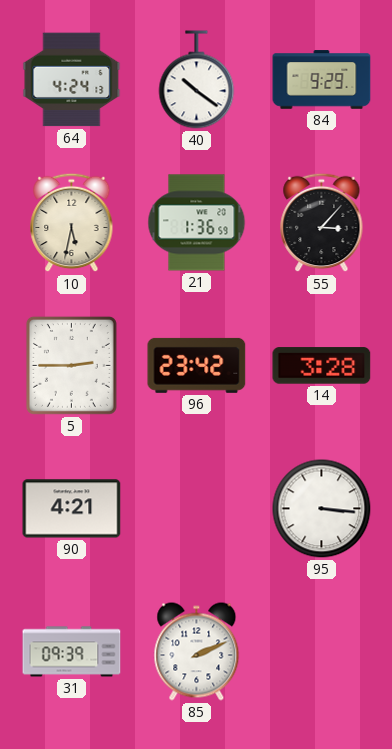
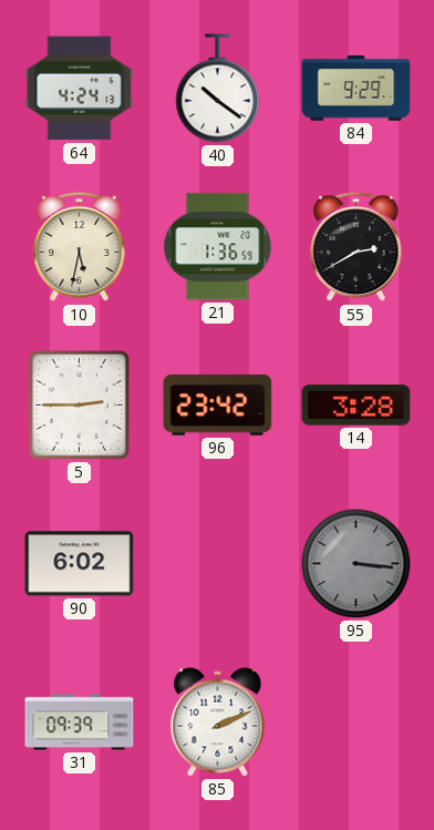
55: 3:07 -> 2:40
90: 4:21 -> 6:02
95 dial: white -> grey
